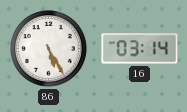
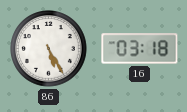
16: 03:14 -> 03:18
